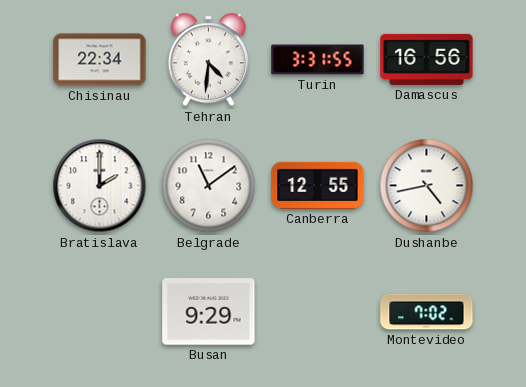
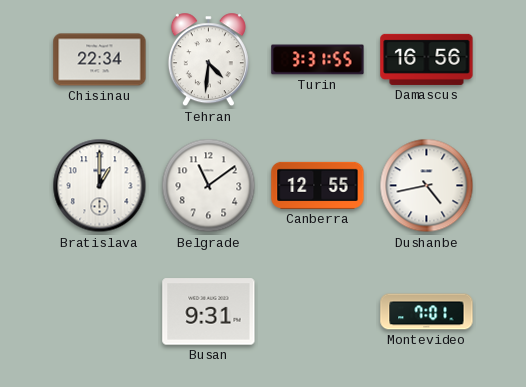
Bratislava: 2:00 -> 1:00
Busan: 9:29 -> 9:31
Montevideo: 7:02 -> 7:01
